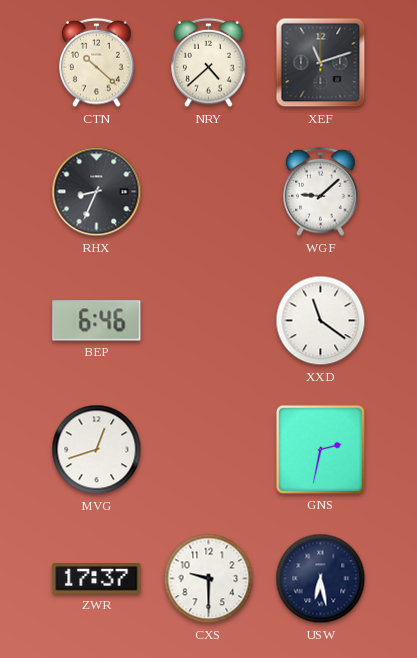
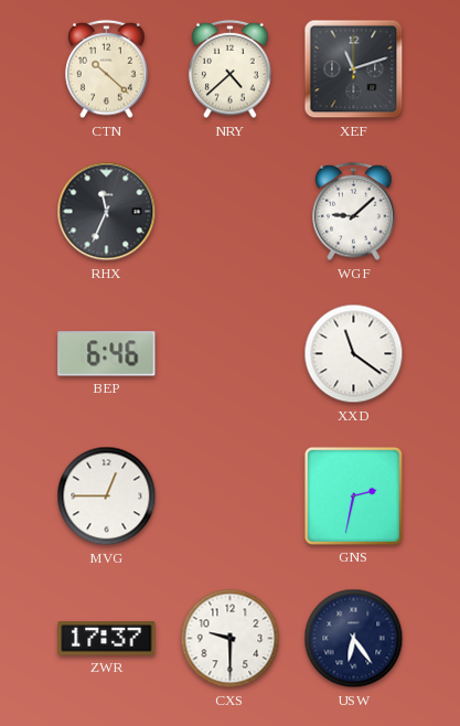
RHX: 8:34 -> 11:34
MVG: 12:42 -> 12:45
USW: 6:28 -> 6:24
